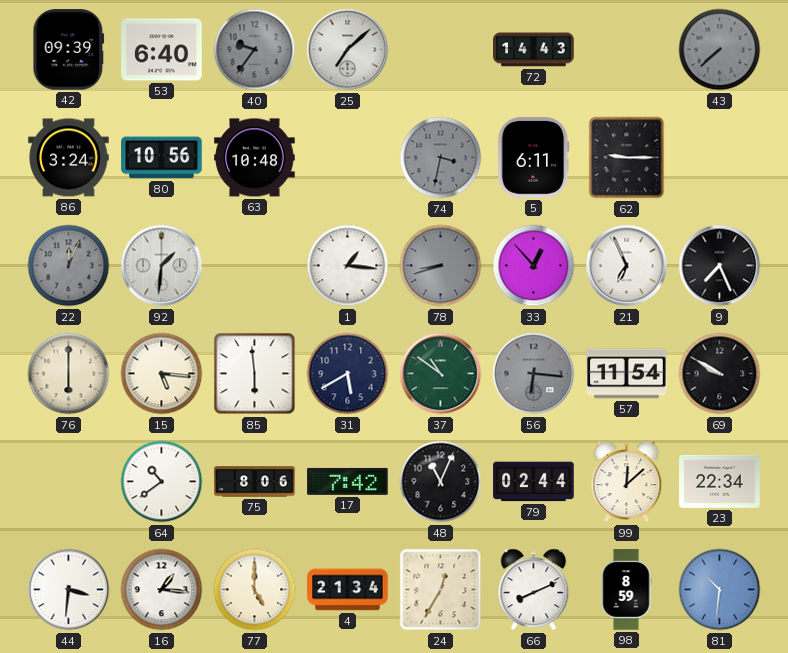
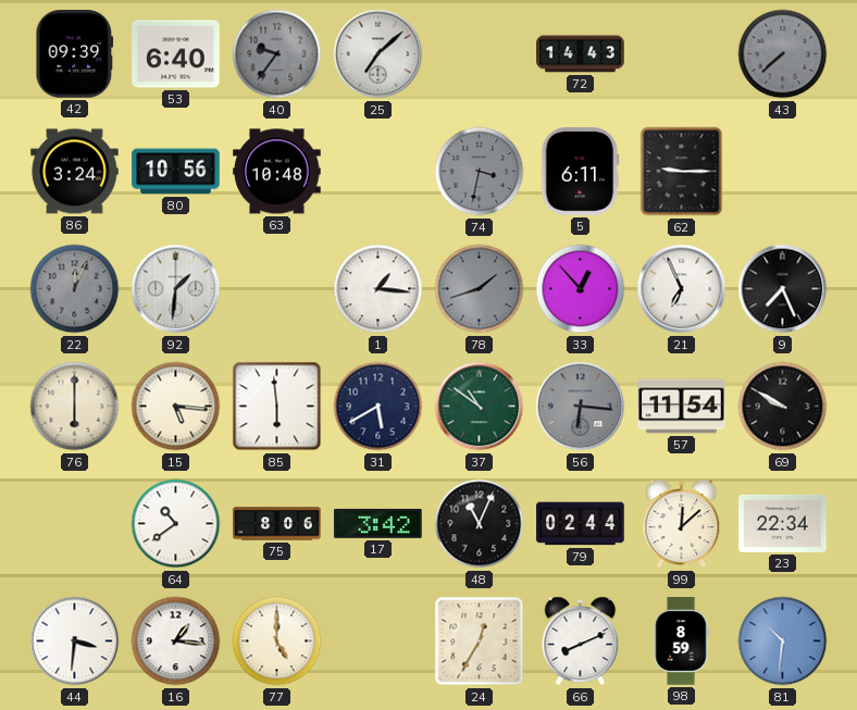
78: 8:42 -> 1:42
17: 7:42 -> 3:42
4: 21:34 -> none
